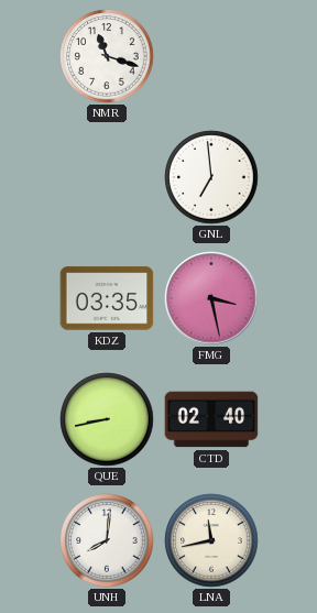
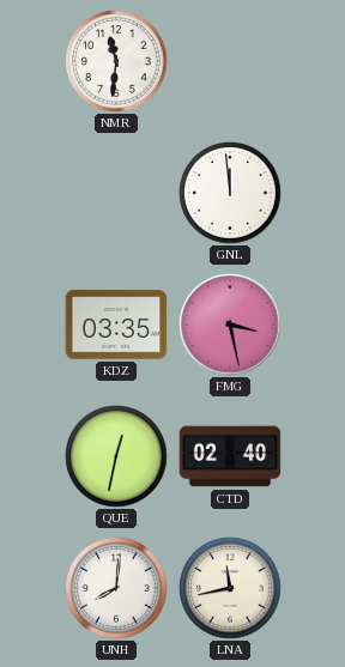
NMR: 11:18 -> 11:31
GNL: 6:59 -> 11:59
QUE: 8:43 -> 12:32
